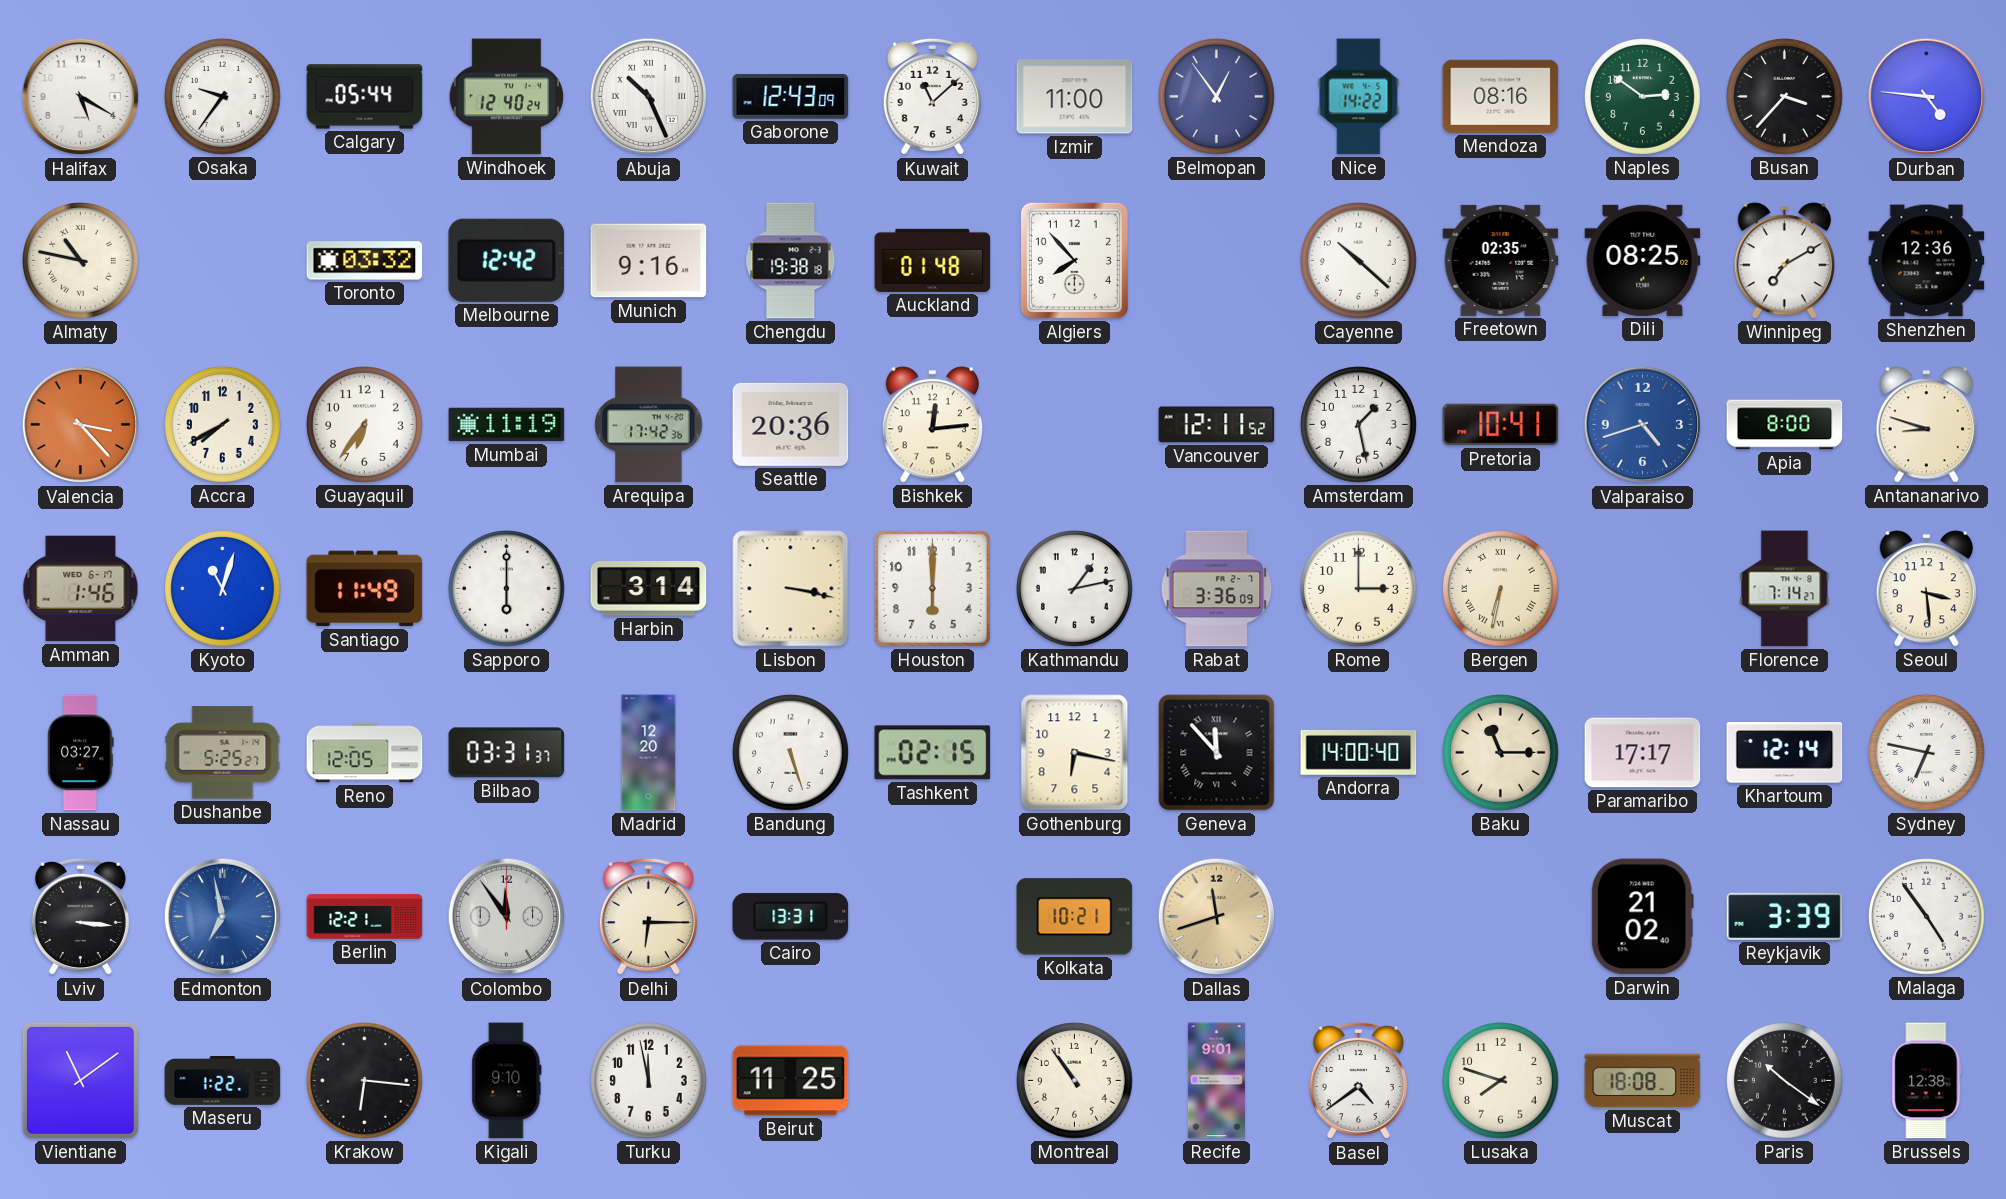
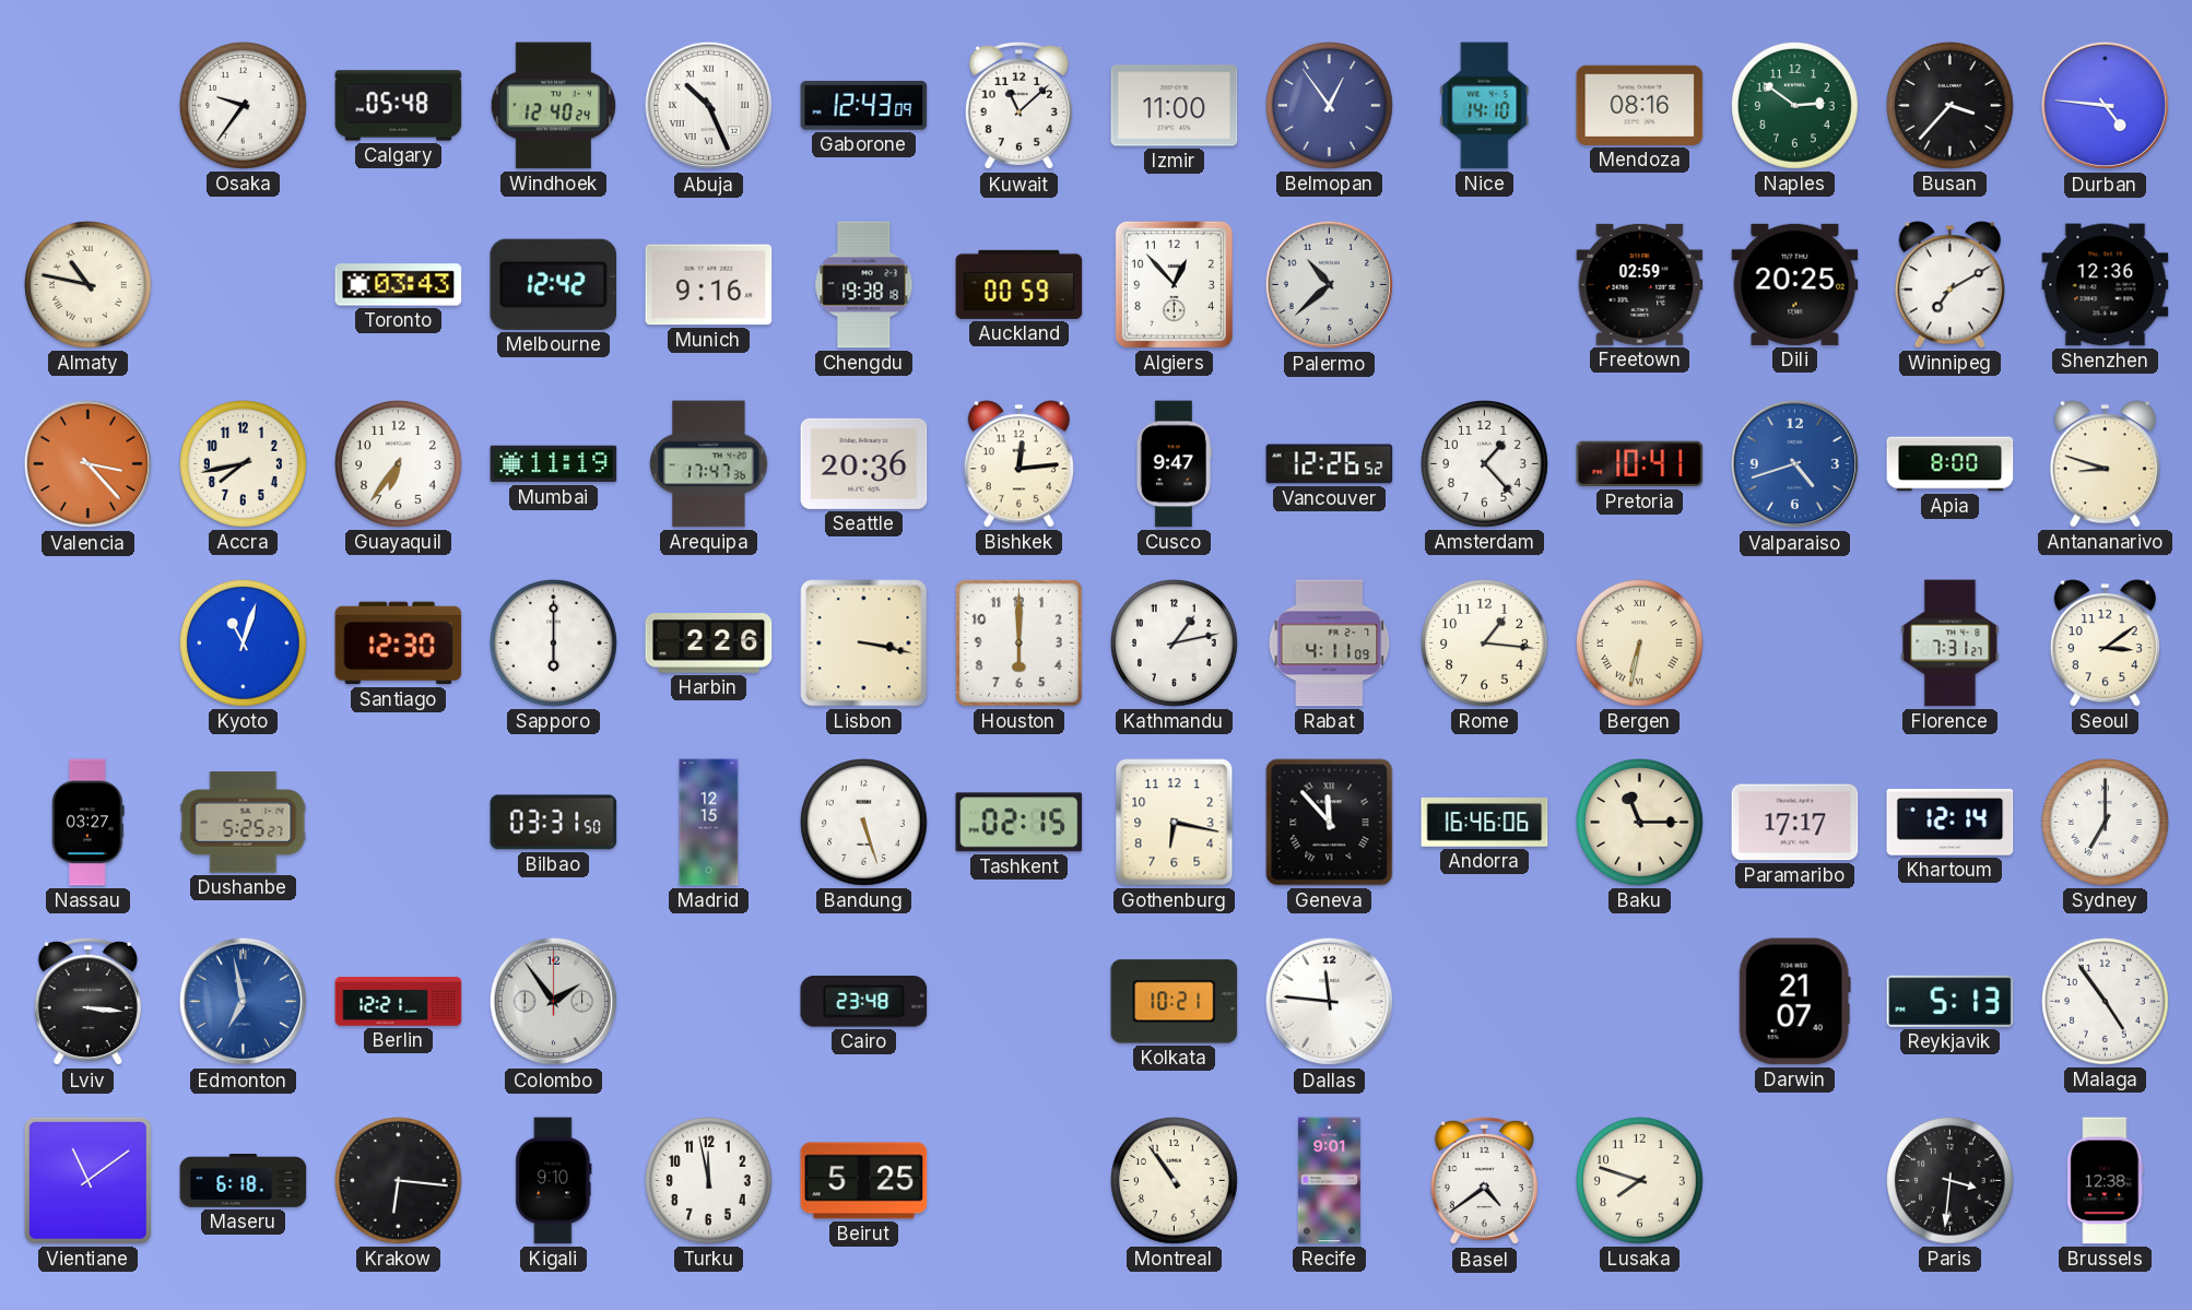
Halifax: 5:20 -> none
Calgary: 05:44 -> 05:48
Nice: 14:22 -> 14:10
Toronto: 03:32 -> 03:43
Auckland: 01:48 -> 00:59
Algiers: 7:53 -> 12:53
Palermo: none -> 10:38
Cayenne: 10:22 -> none
Freetown: 02:35 -> 02:59
Dili: 08:25 -> 20:25
Accra: 7:40 -> 7:43
Arequipa: 17:42 -> 17:47
Cusco: none -> 9:47
Vancouver: 12:11 -> 12:26
Amsterdam: 1:28 -> 1:23
Amman: 1:46 -> none
Santiago: 11:49 -> 12:30
Harbin: 3:14 -> 2:26
Rabat: 3:36 -> 4:11
Rome: 3:00 -> 1:16
Florence: 7:14 -> 7:31
Seoul: 3:29 -> 3:09
Reno: 12:05 -> none
Bilbao: 03:31:37 -> 03:31:50
Madrid: 12:20 -> 12:15
Andorra: 14:00 -> 16:46
Sydney: 6:47 -> 7:00
Colombo: 11:54 -> 1:54
Delhi: 6:15 -> none
Cairo: 13:31 -> 23:48
Dallas: 11:42 -> 11:46
Dallas dial: champagne -> white
Darwin: 21:02 -> 21:07
Reykjavik: 3:39 -> 5:13
Maseru: 1:22 -> 6:18
Beirut: 11:25 -> 5:25
Muscat: 18:08 -> none
Paris: 10:21 -> 3:31
